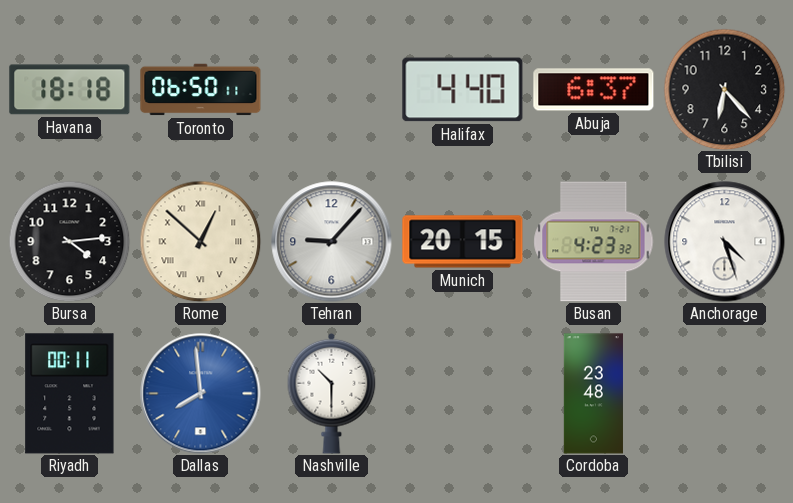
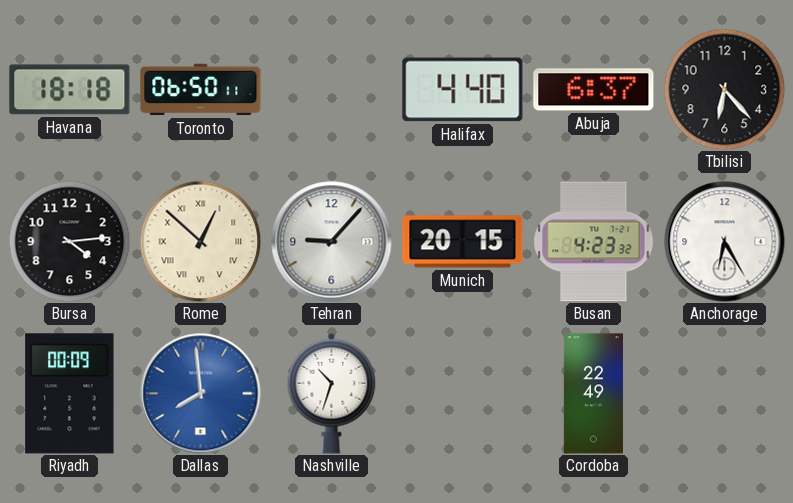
Anchorage: 4:27 -> 6:25
Riyadh: 00:11 -> 00:09
Nashville: 10:30 -> 10:33
Cordoba: 23:48 -> 22:49
